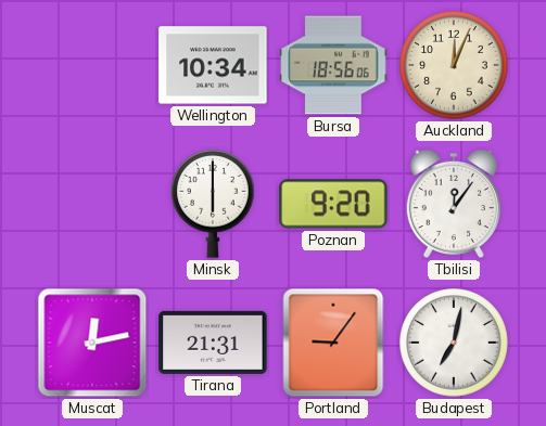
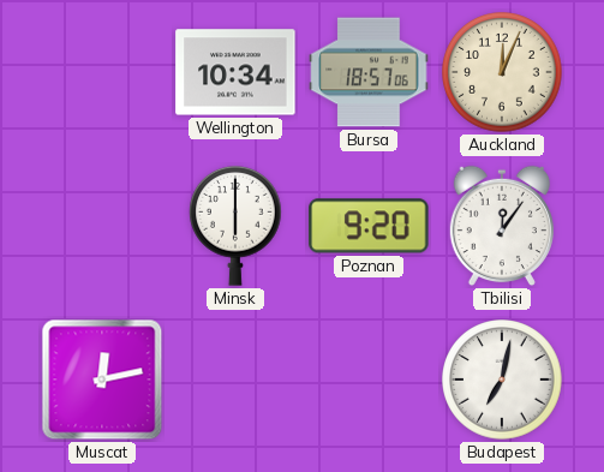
Bursa: 18:56 -> 18:57
Tirana: 21:31 -> none
Portland: 9:06 -> none
